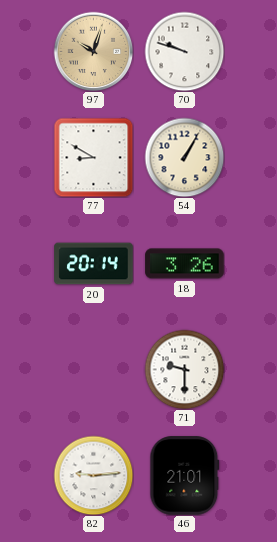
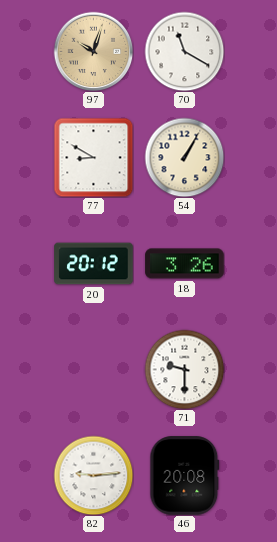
70: 9:48 -> 11:20
20: 20:14 -> 20:12
46: 21:01 -> 20:08
